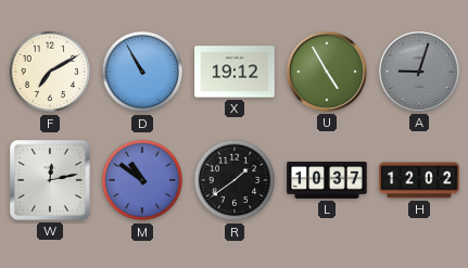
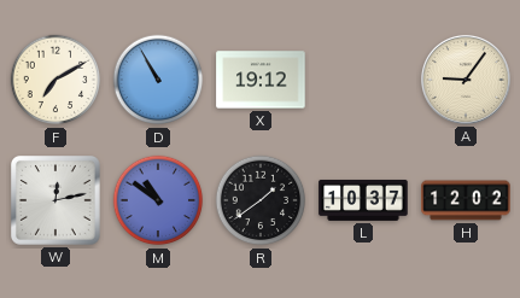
U: 4:55 -> none
A: 9:03 -> 9:06
A dial: grey -> cream
